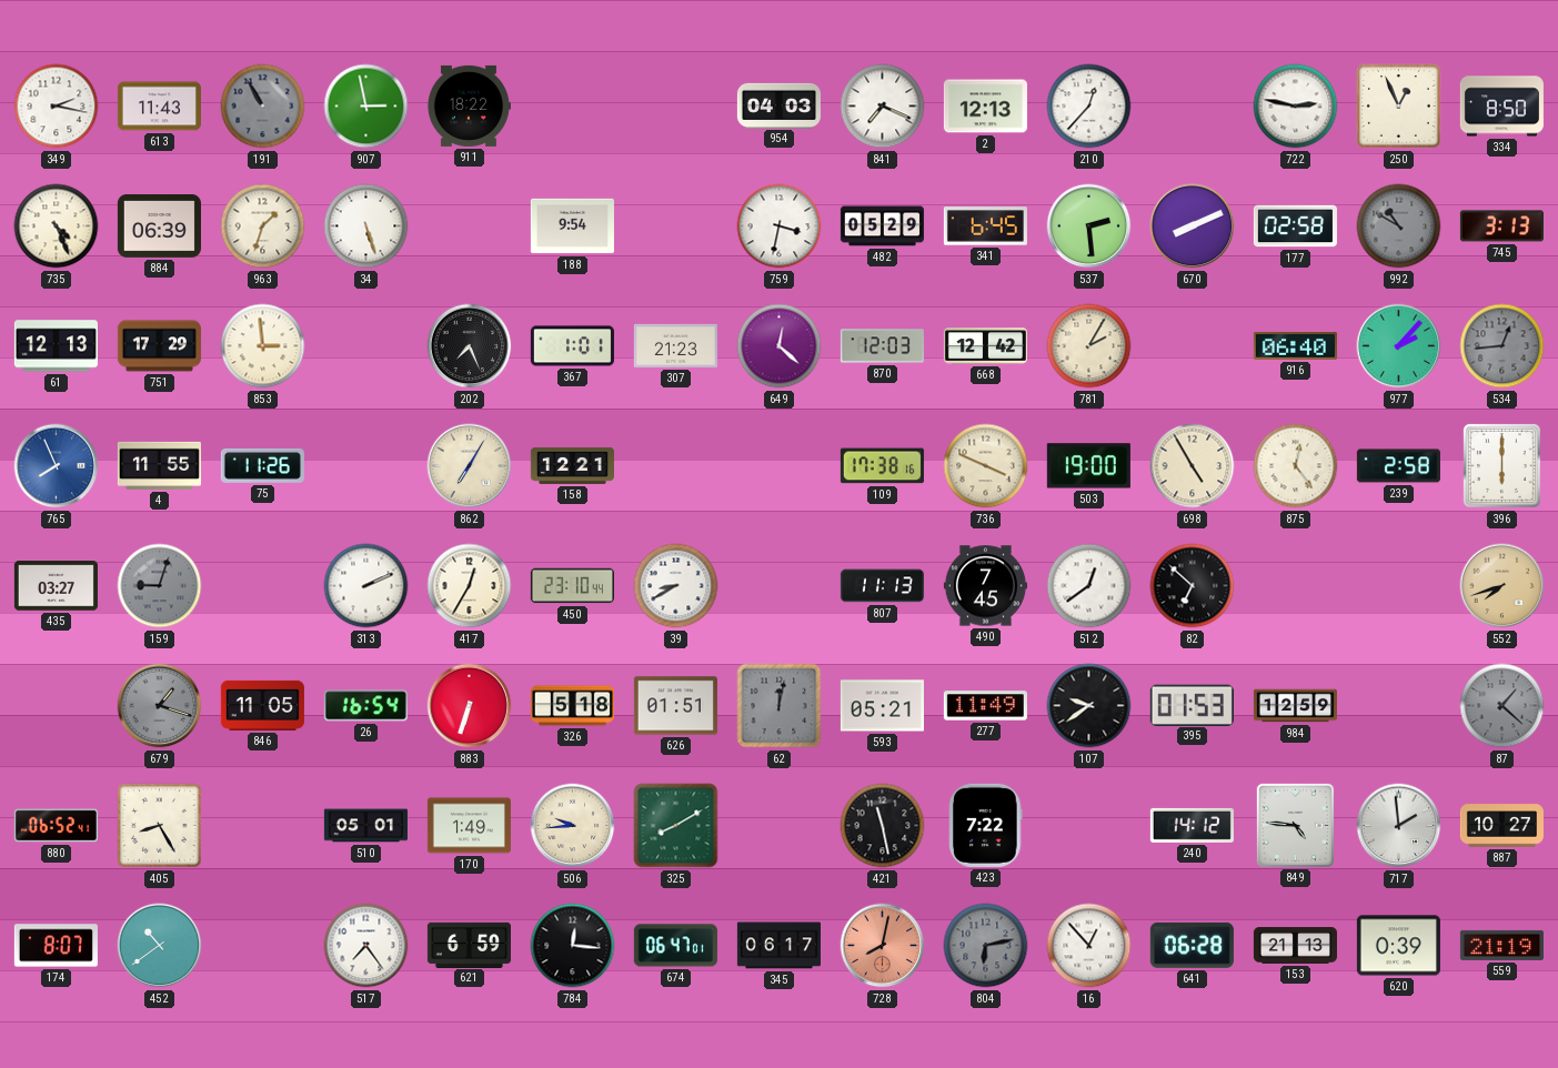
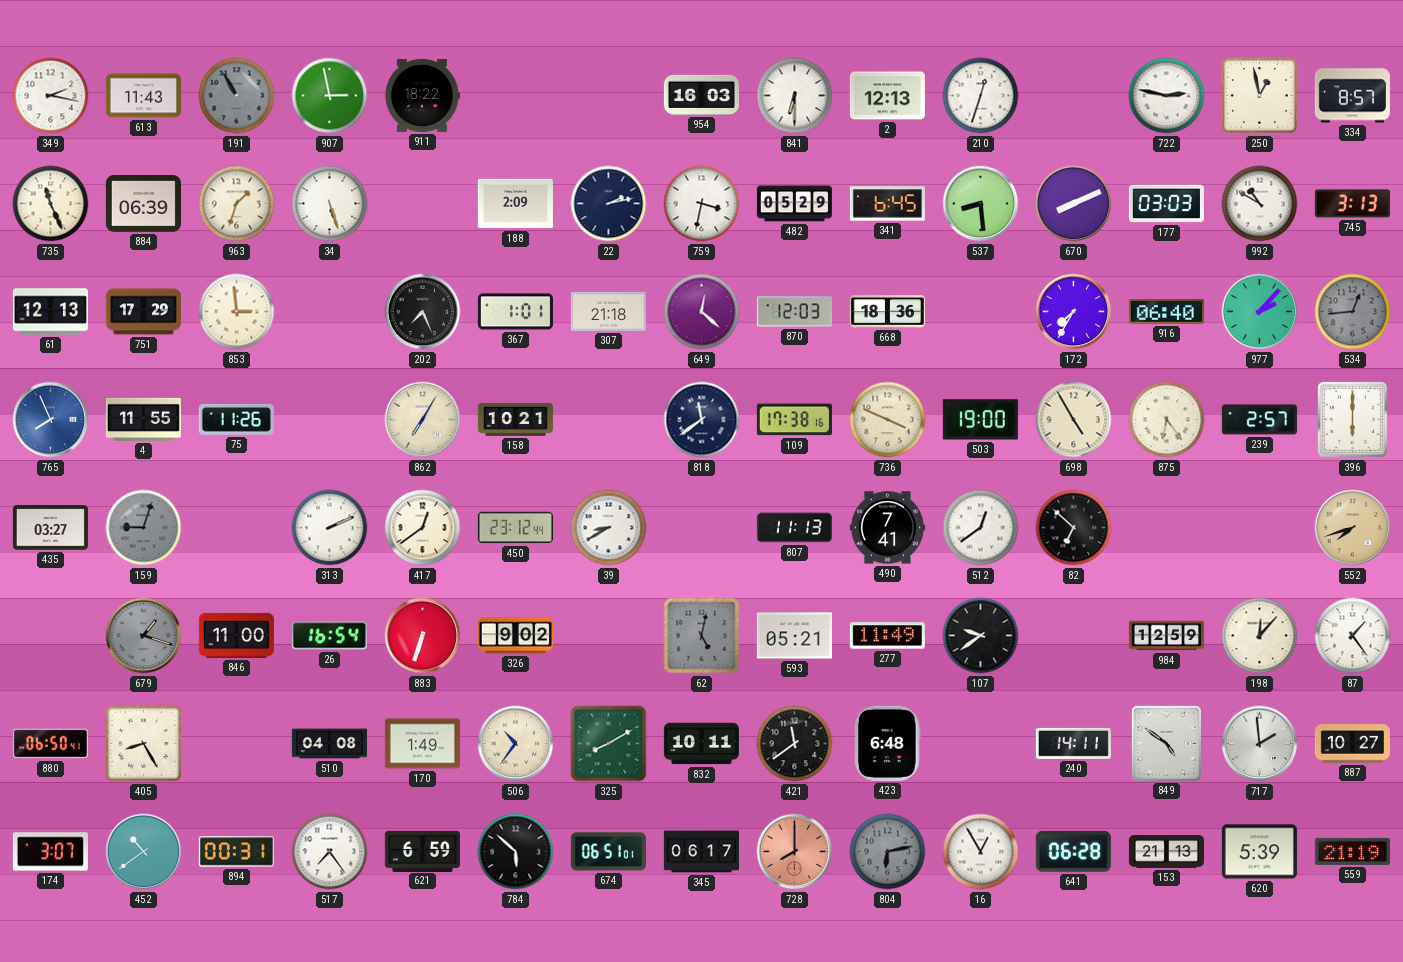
954: 04:03 -> 16:03
841: 7:19 -> 6:30
210: 12:37 -> 12:33
250: 12:56 -> 12:58
334: 8:50 -> 8:57
735: 4:26 -> 11:26
188: 9:54 -> 2:09
22: none -> 2:13
537: 2:29 -> 8:29
177: 02:58 -> 03:03
992 dial: grey -> white
307: 21:23 -> 21:18
668: 12:42 -> 18:36
781: 2:05 -> none
172: none -> 7:35
158: 12:21 -> 10:21
818: none -> 11:39
875: 12:24 -> 6:24
239: 2:58 -> 2:57
417: 12:35 -> 12:39
450: 23:10 -> 23:12
490: 7:45 -> 7:41
846: 11:05 -> 11:00
326: 5:18 -> 9:02
626: 01:51 -> none
62: 12:02 -> 5:02
395: 01:53 -> none
198: none -> 12:07
87: 1:22 -> 1:24
87 dial: grey -> white
880: 06:52 -> 06:50
510: 05:01 -> 04:08
506: 9:44 -> 10:36
832: none -> 10:11
421: 11:28 -> 11:39
423: 7:22 -> 6:48
240: 14:12 -> 14:11
849: 4:46 -> 4:51
174: 8:07 -> 3:07
894: none -> 00:31
784: 12:16 -> 5:52
674: 06:47 -> 06:51
728: 8:02 -> 8:00
16: 12:53 -> 12:55
620: 0:39 -> 5:39
